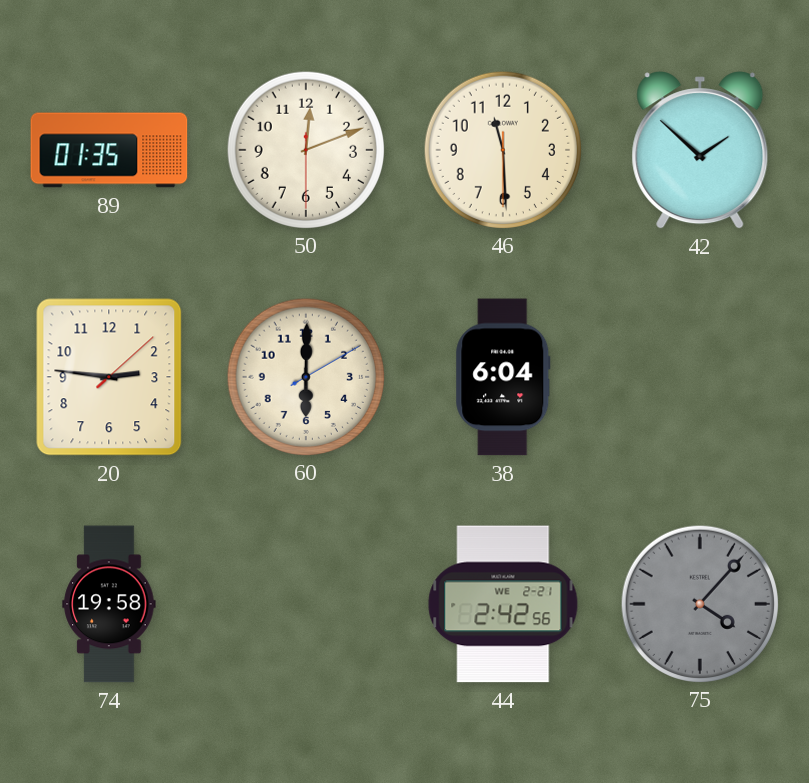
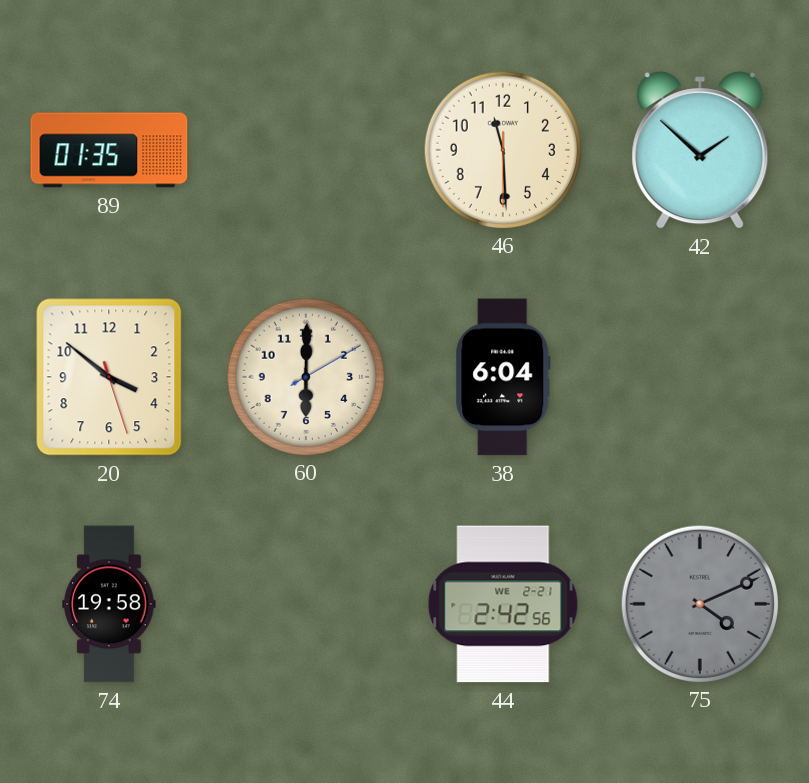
50: 12:11 -> none
20: 2:46 -> 3:51
75: 4:07 -> 4:11
